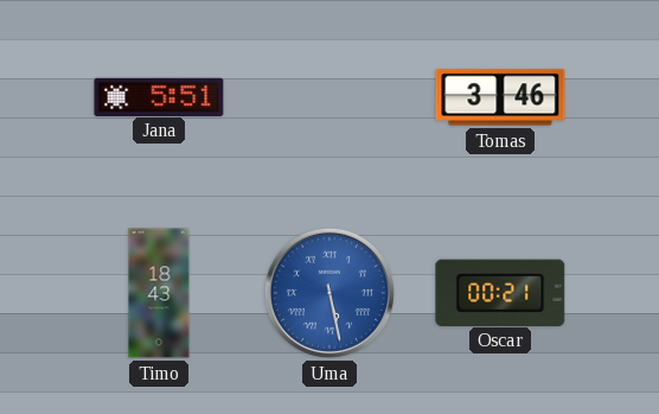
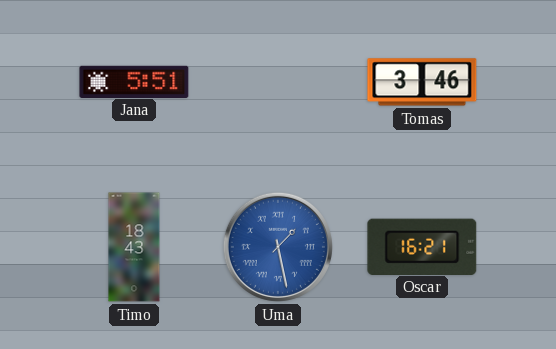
Uma: 5:28 -> 1:28
Oscar: 00:21 -> 16:21
